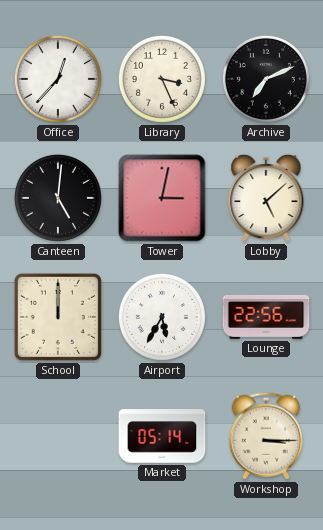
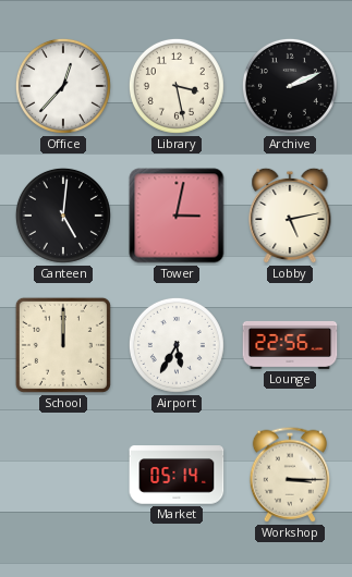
Library: 3:26 -> 3:28
Archive: 7:11 -> 2:11
Lobby: 5:08 -> 5:13
